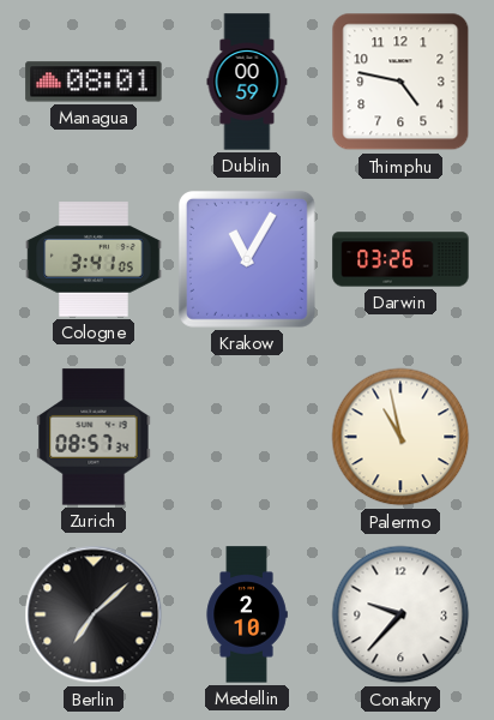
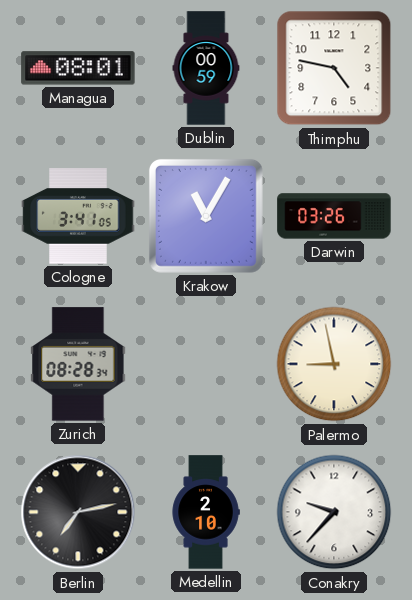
Zurich: 08:57 -> 08:28
Palermo: 10:58 -> 8:58
Berlin: 7:08 -> 7:13
